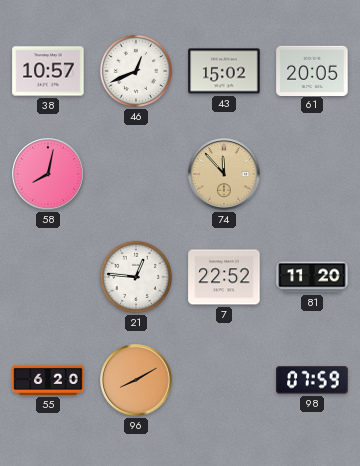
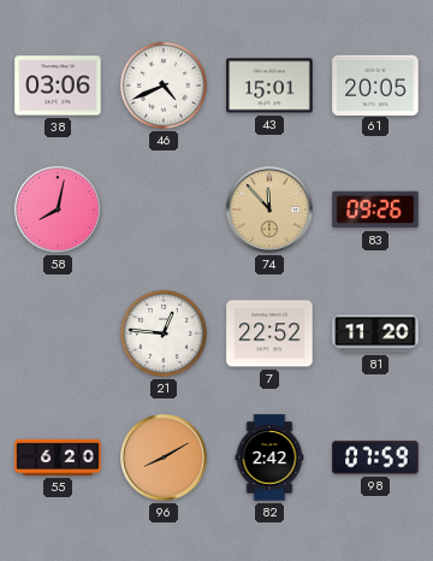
38: 10:57 -> 03:06
46: 12:41 -> 4:41
43: 15:02 -> 15:01
83: none -> 09:26
82: none -> 2:42
